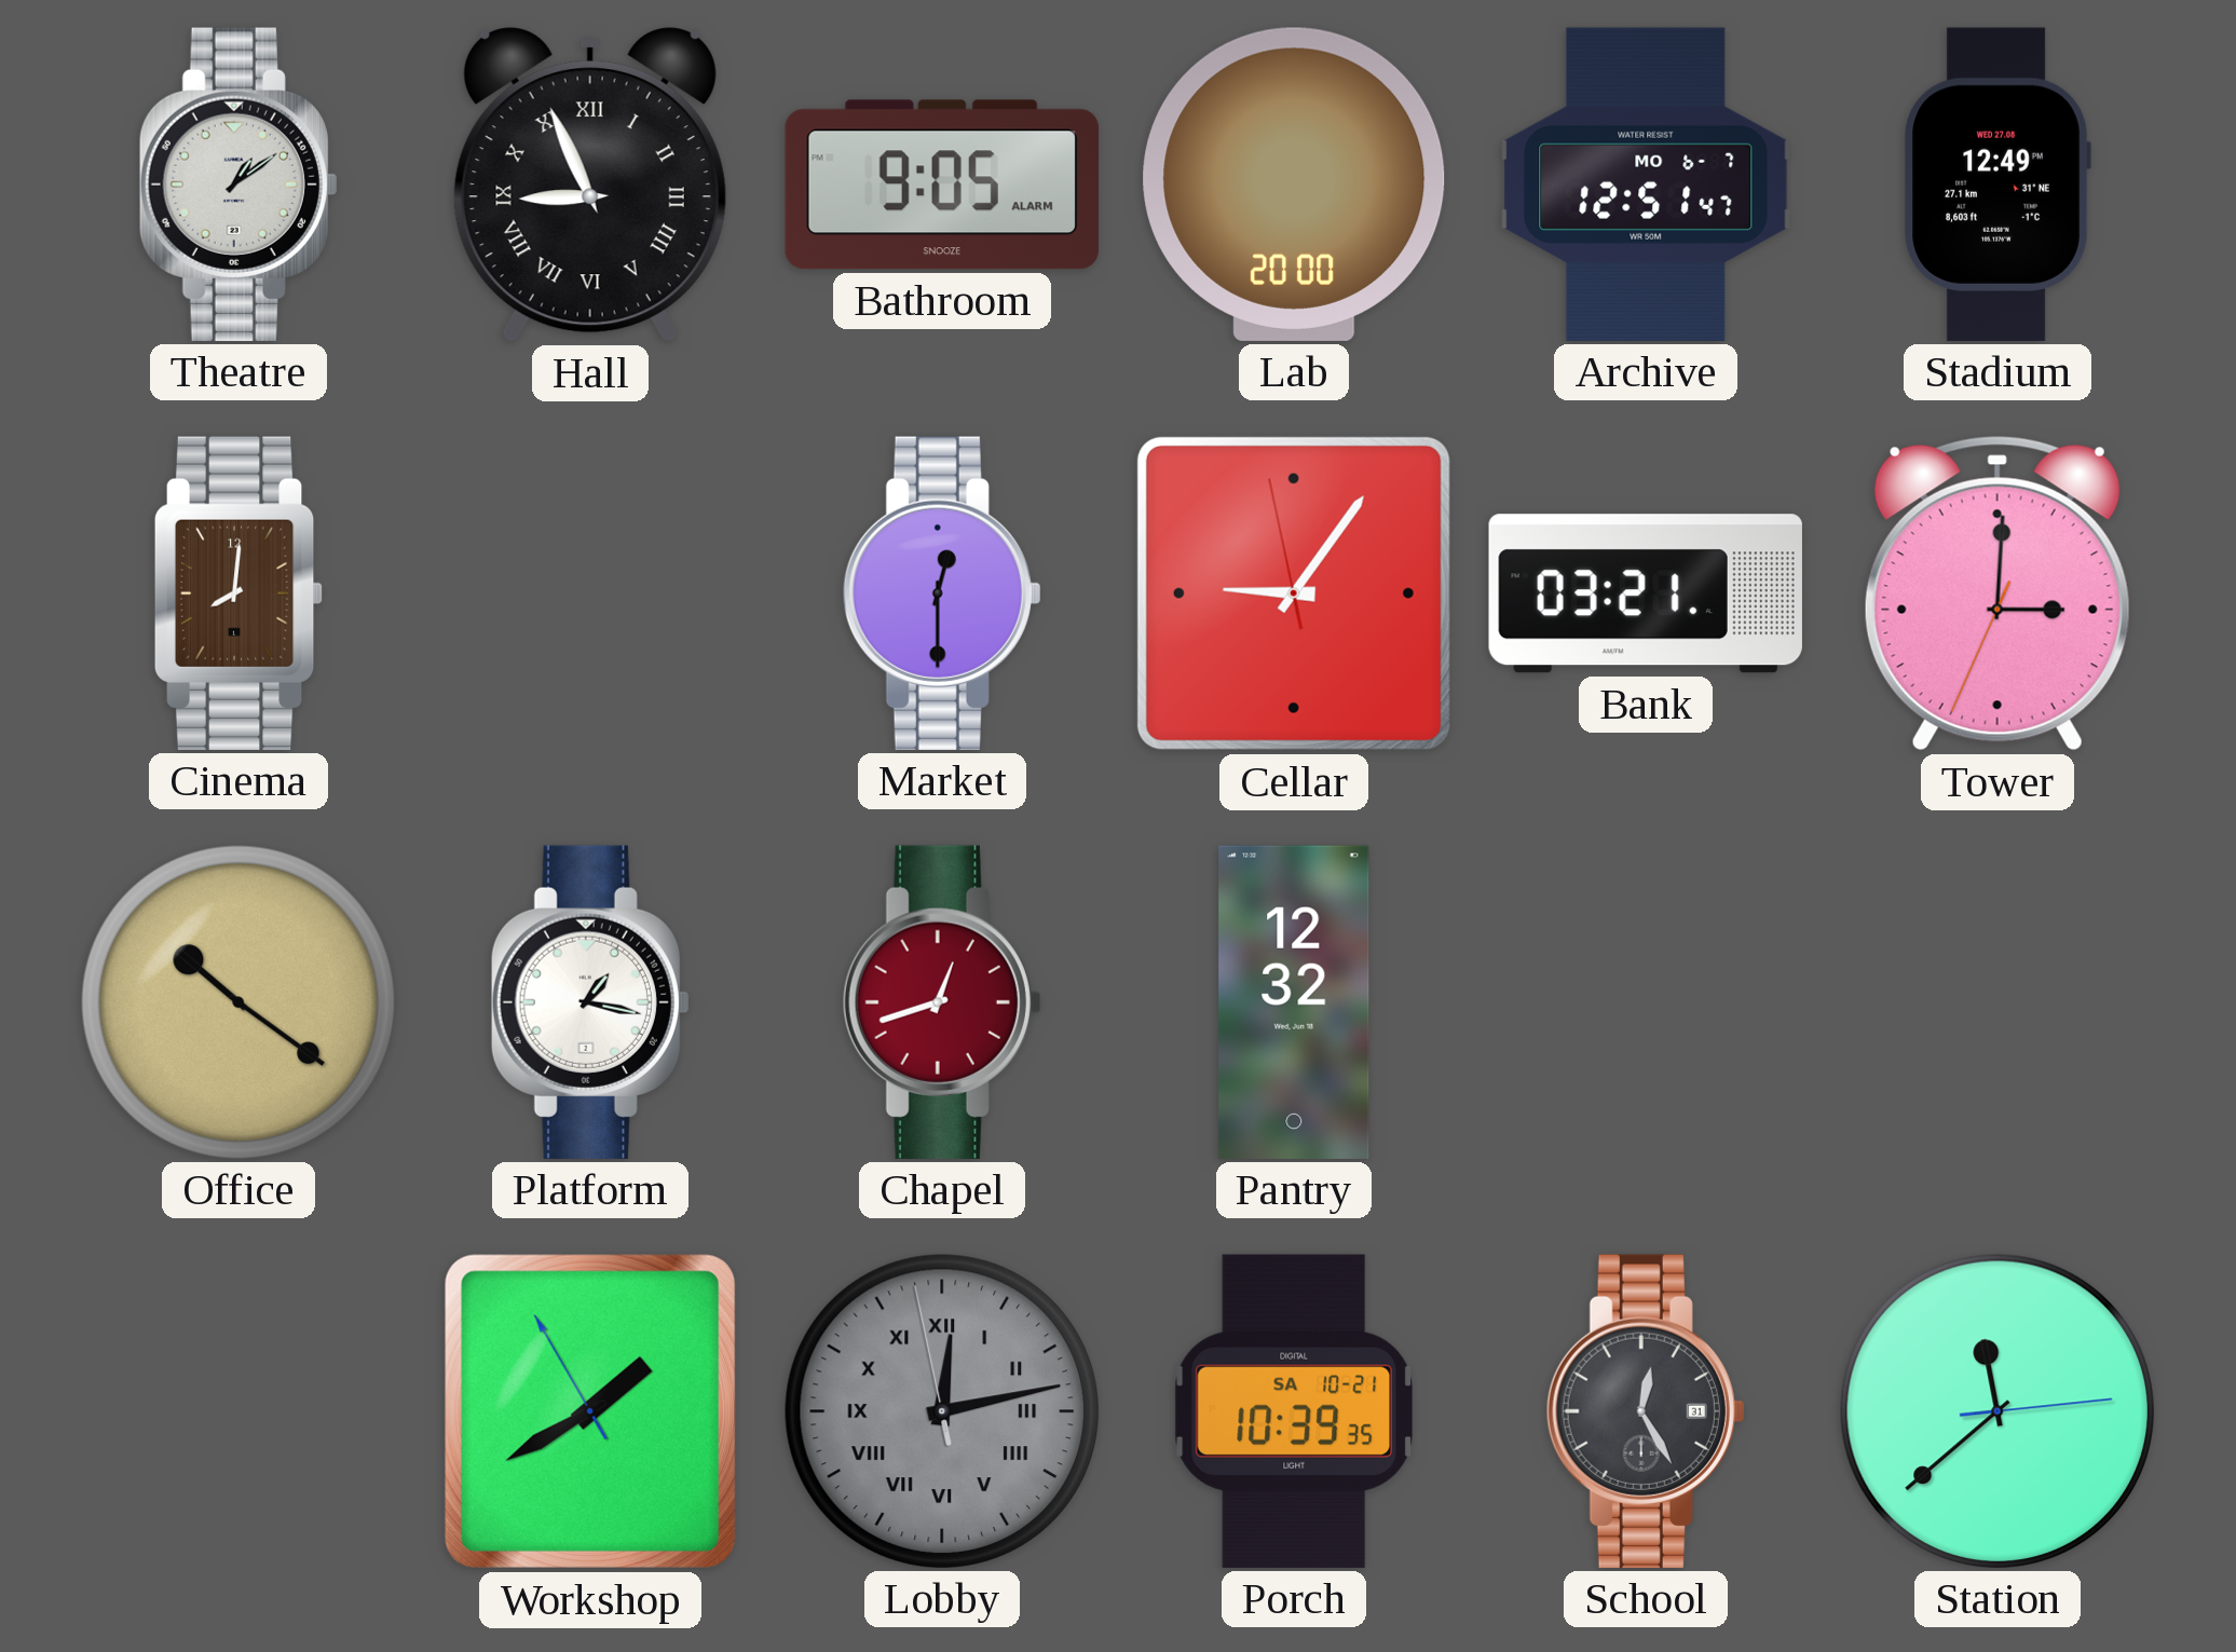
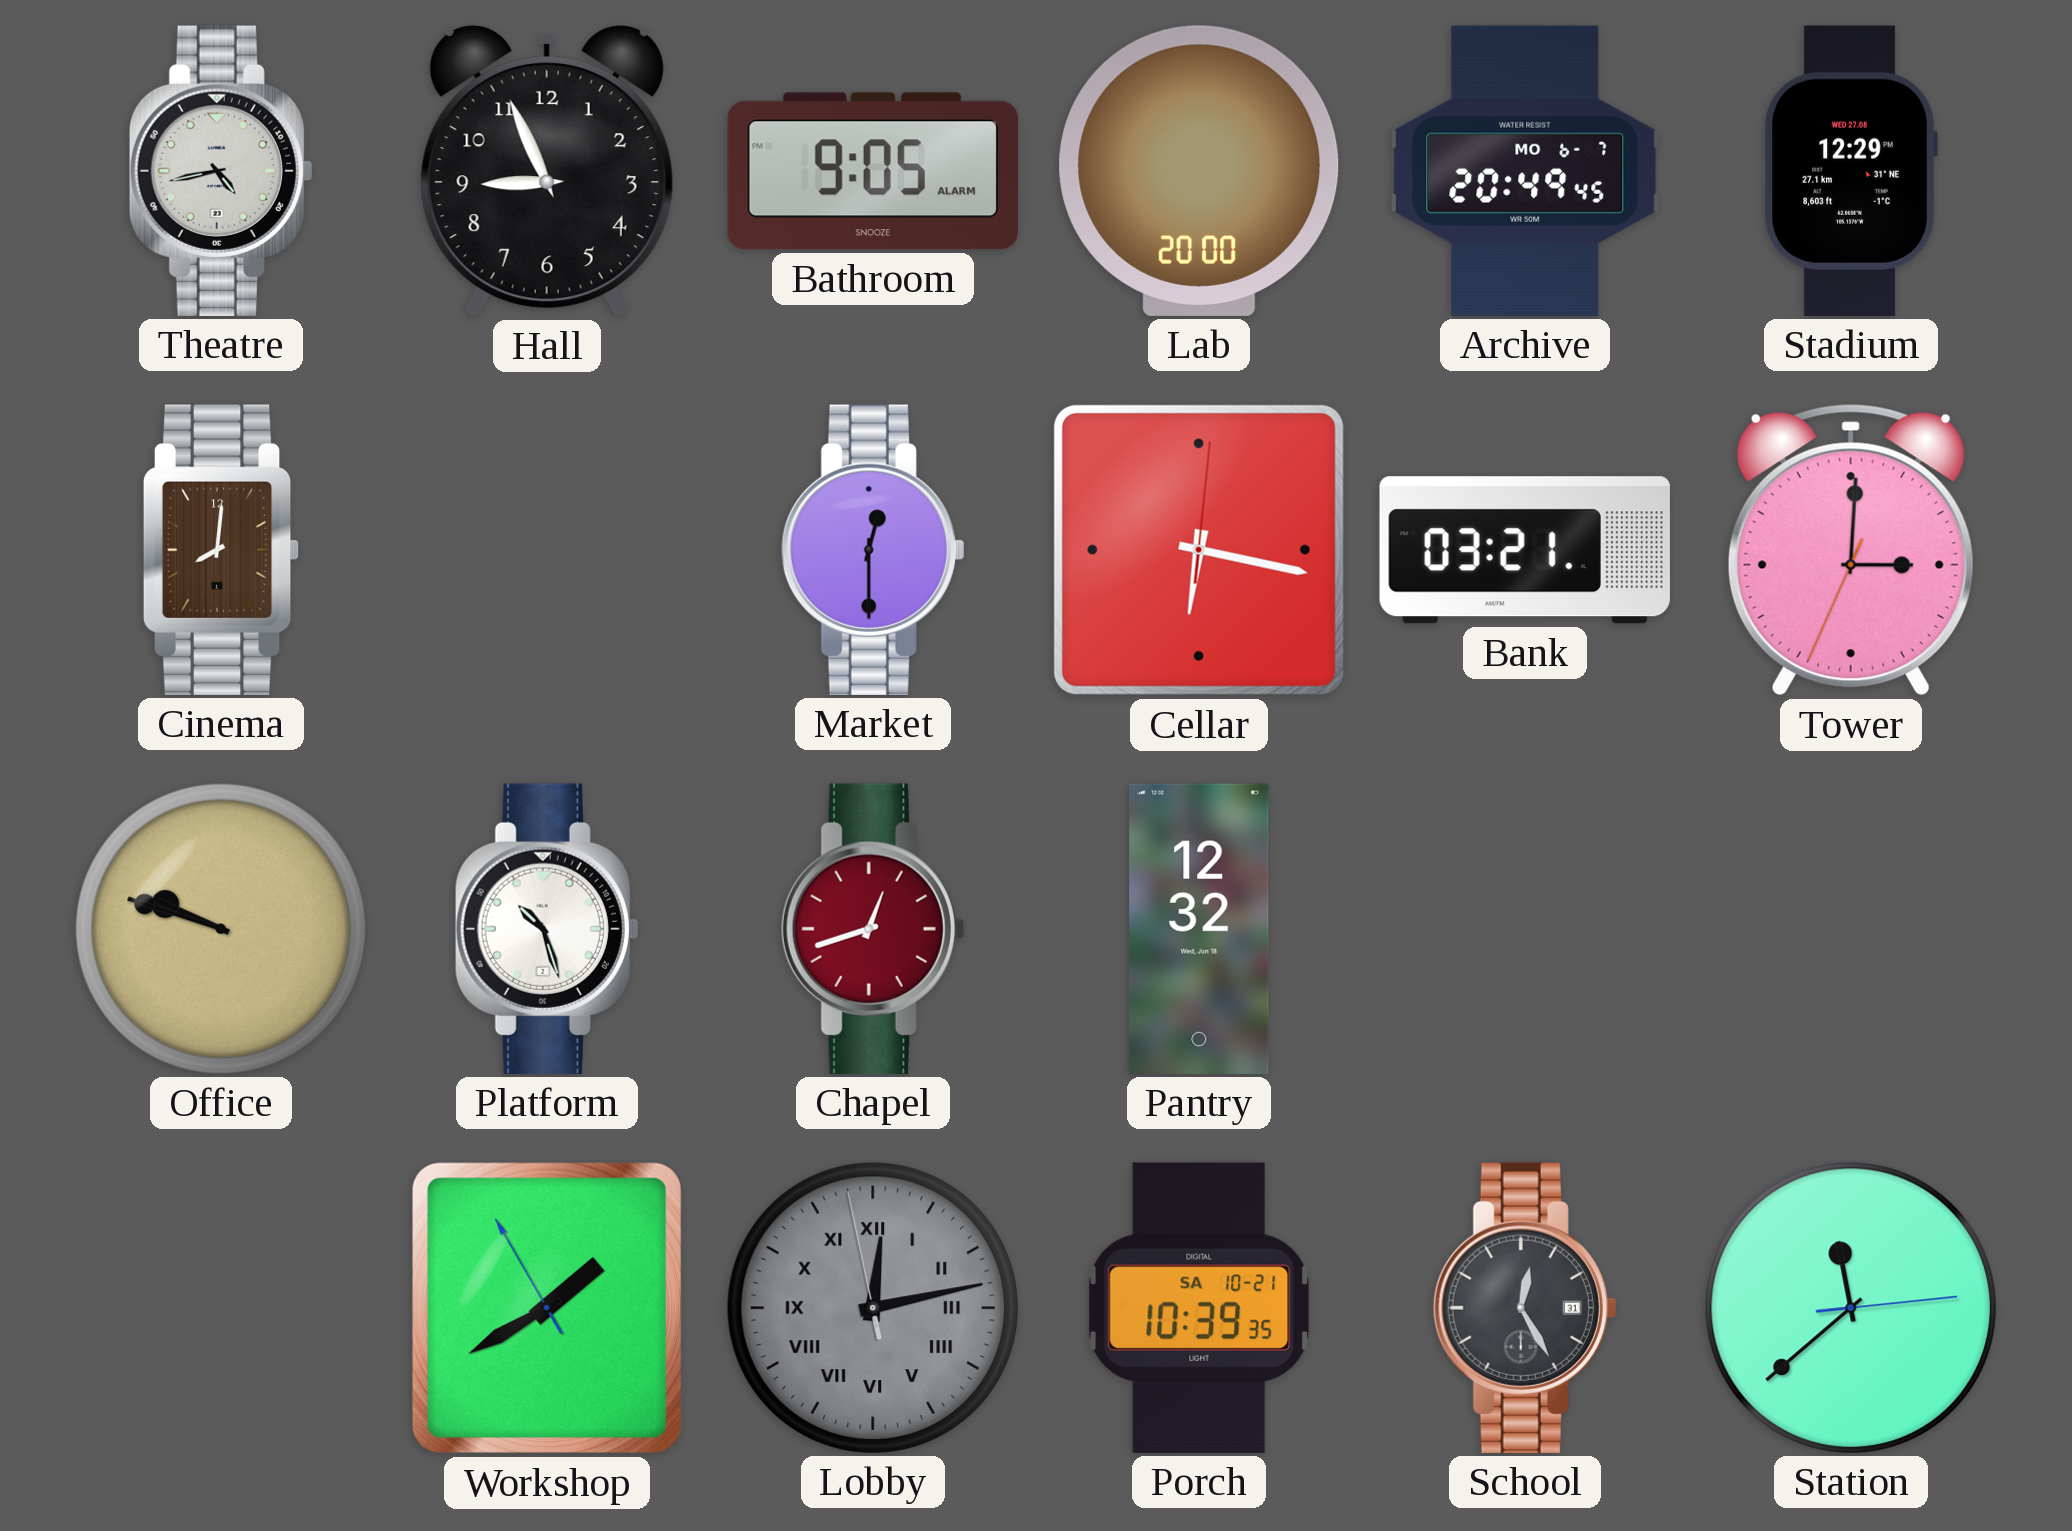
Theatre: 1:09 -> 4:43
Hall numerals: Roman -> Arabic
Archive: 12:51 -> 20:49
Stadium: 12:49 -> 12:29
Cellar: 9:05 -> 6:17
Office: 10:21 -> 9:48
Platform: 1:17 -> 10:27
